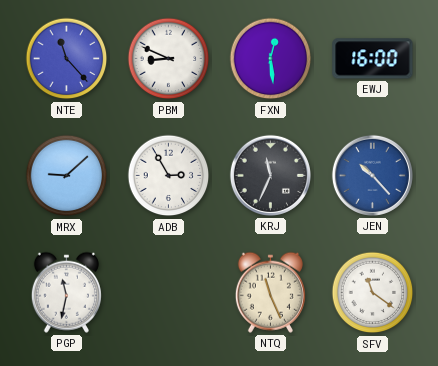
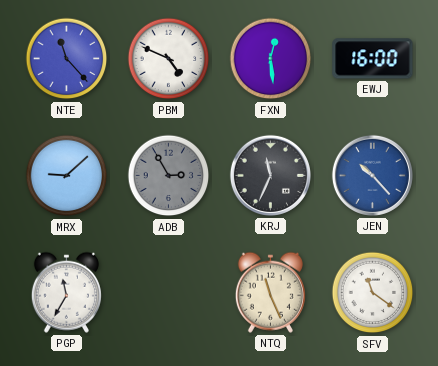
PBM: 8:49 -> 4:49
ADB dial: white -> grey
PGP: 11:32 -> 11:35
